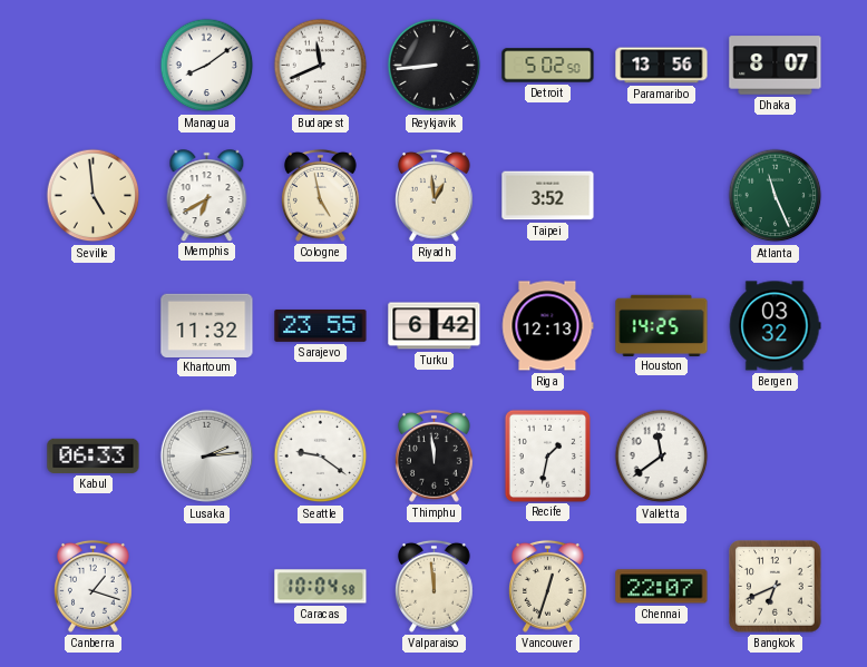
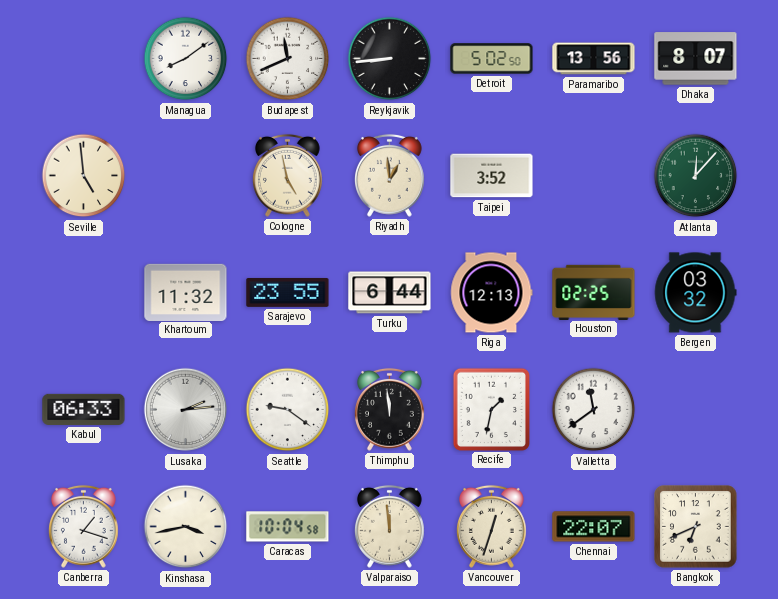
Memphis: 6:40 -> none
Atlanta: 11:26 -> 12:07
Turku: 6:42 -> 6:44
Houston: 14:25 -> 02:25
Kinshasa: none -> 3:43
